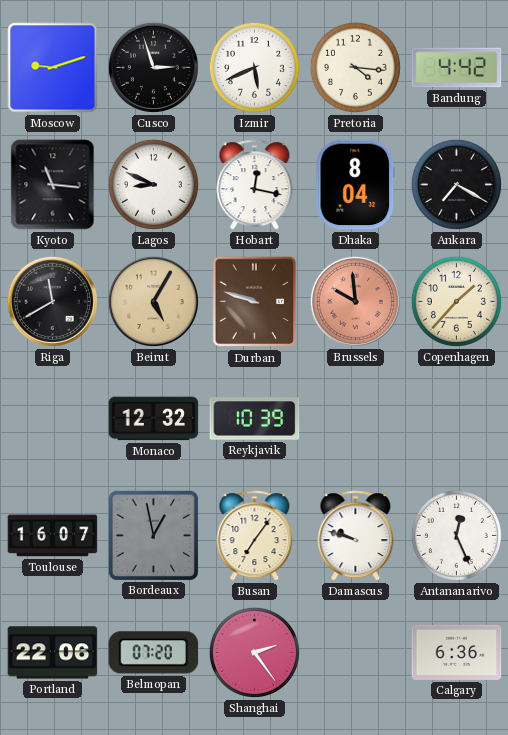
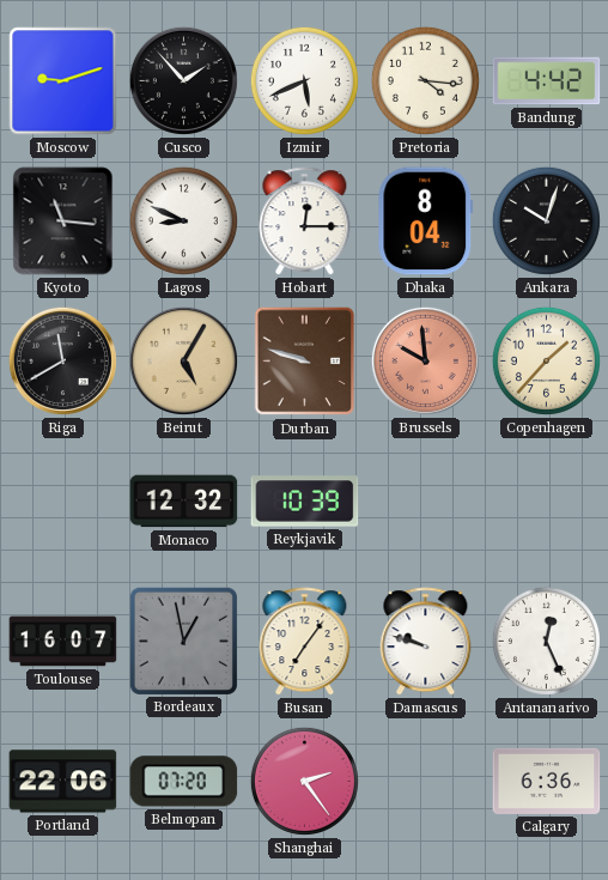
Cusco: 2:57 -> 1:53
Hobart: 12:17 -> 12:15
Ankara: 7:20 -> 10:03
